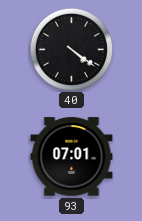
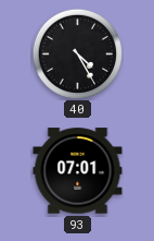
40: 4:21 -> 4:25
